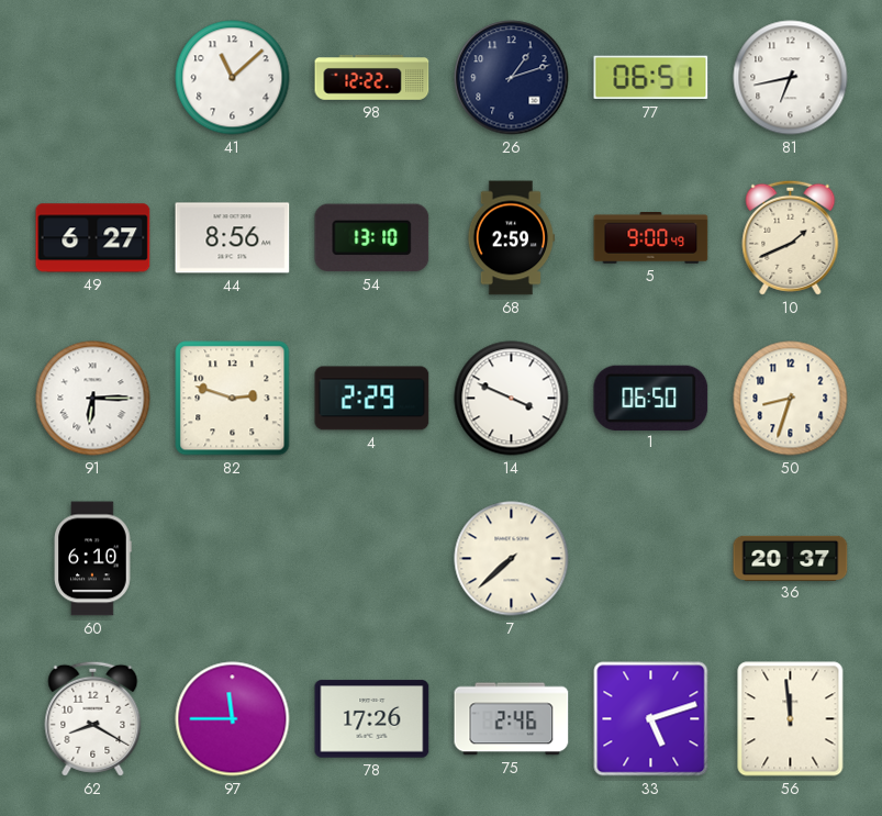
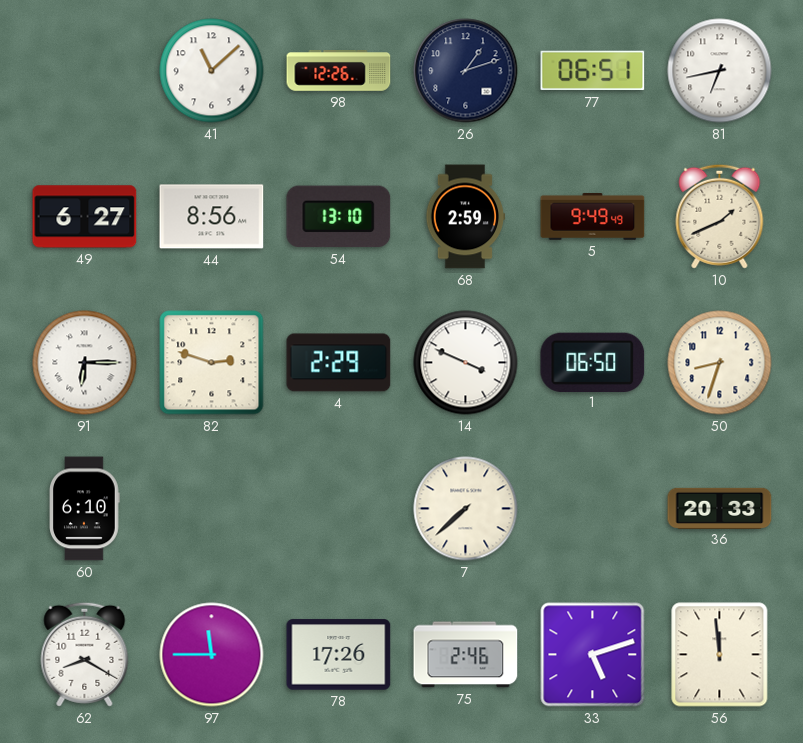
98: 12:22 -> 12:26
5: 9:00 -> 9:49
36: 20:37 -> 20:33
